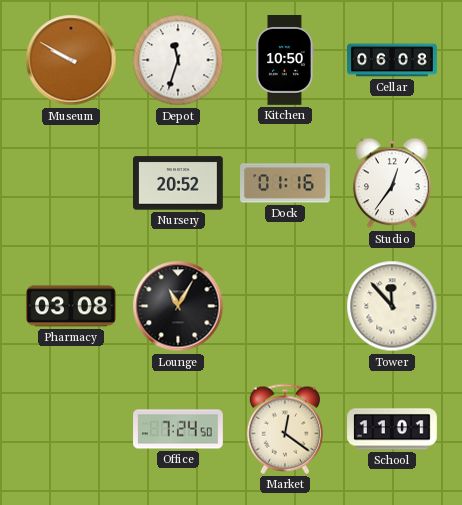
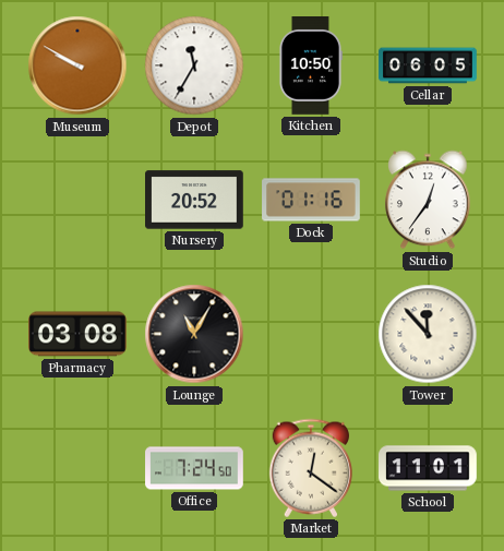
Depot: 11:33 -> 11:35
Cellar: 06:08 -> 06:05
